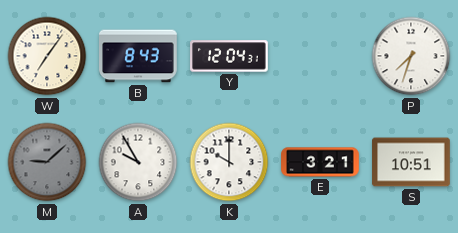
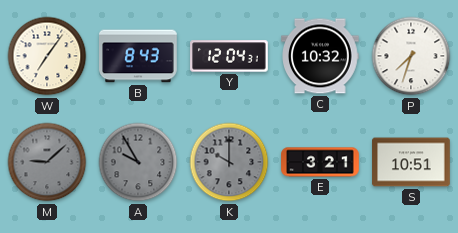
C: none -> 10:32
A dial: white -> grey
K dial: white -> grey
